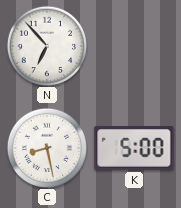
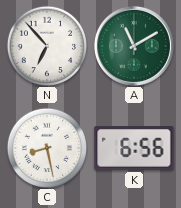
A: none -> 11:10
K: 5:00 -> 6:56
